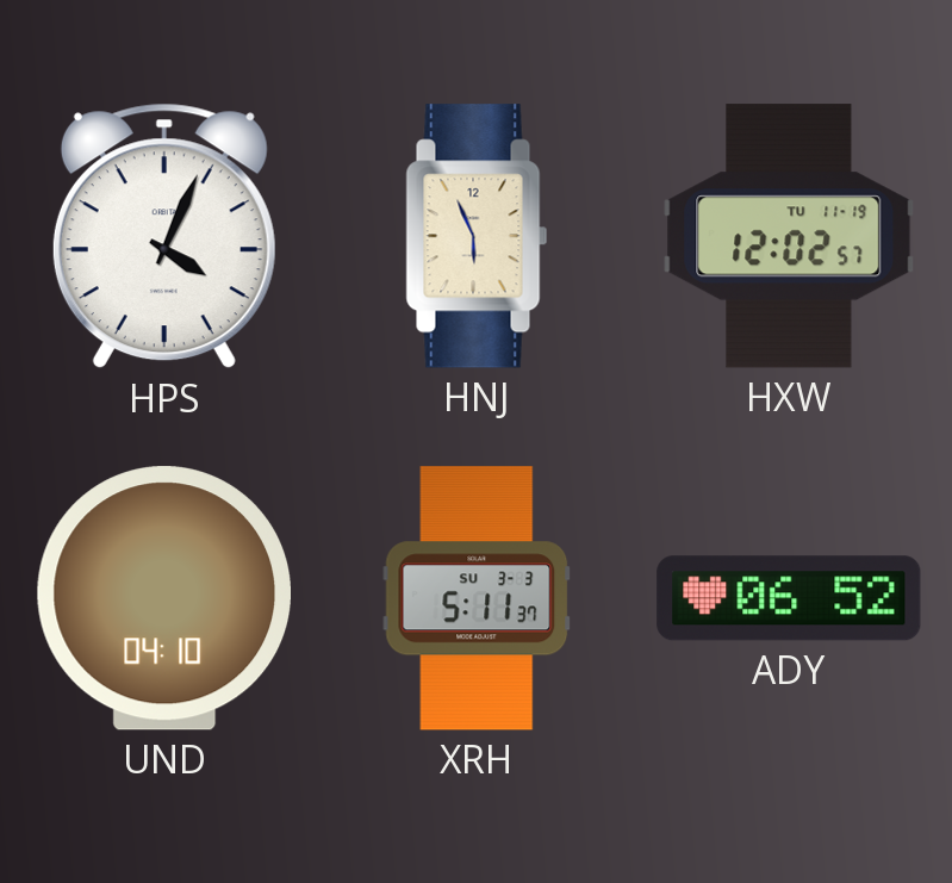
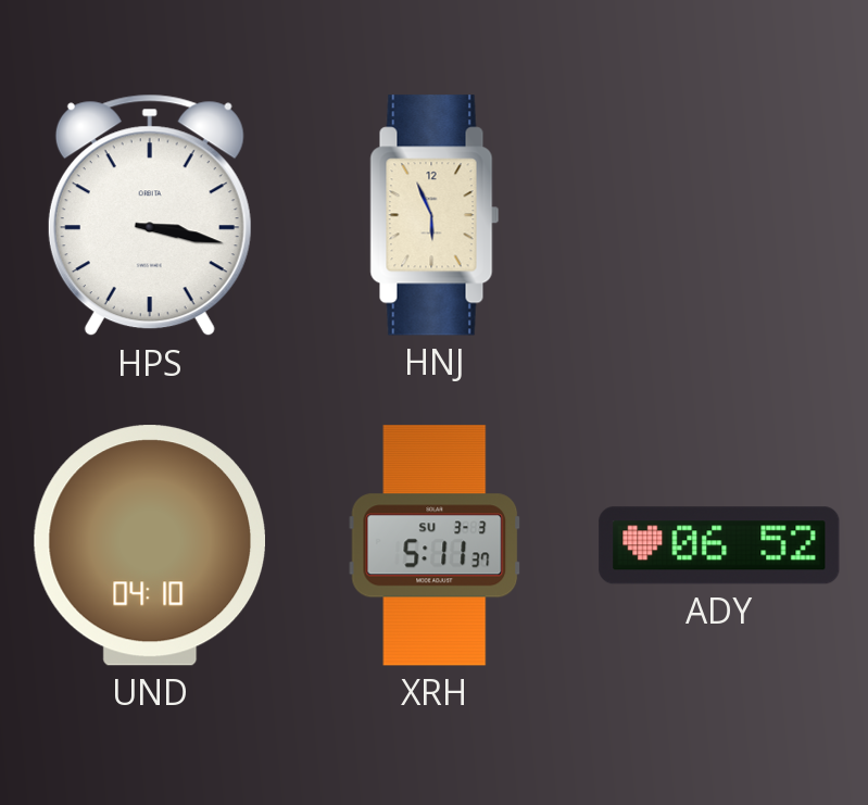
HPS: 4:04 -> 3:17
HXW: 12:02 -> none
